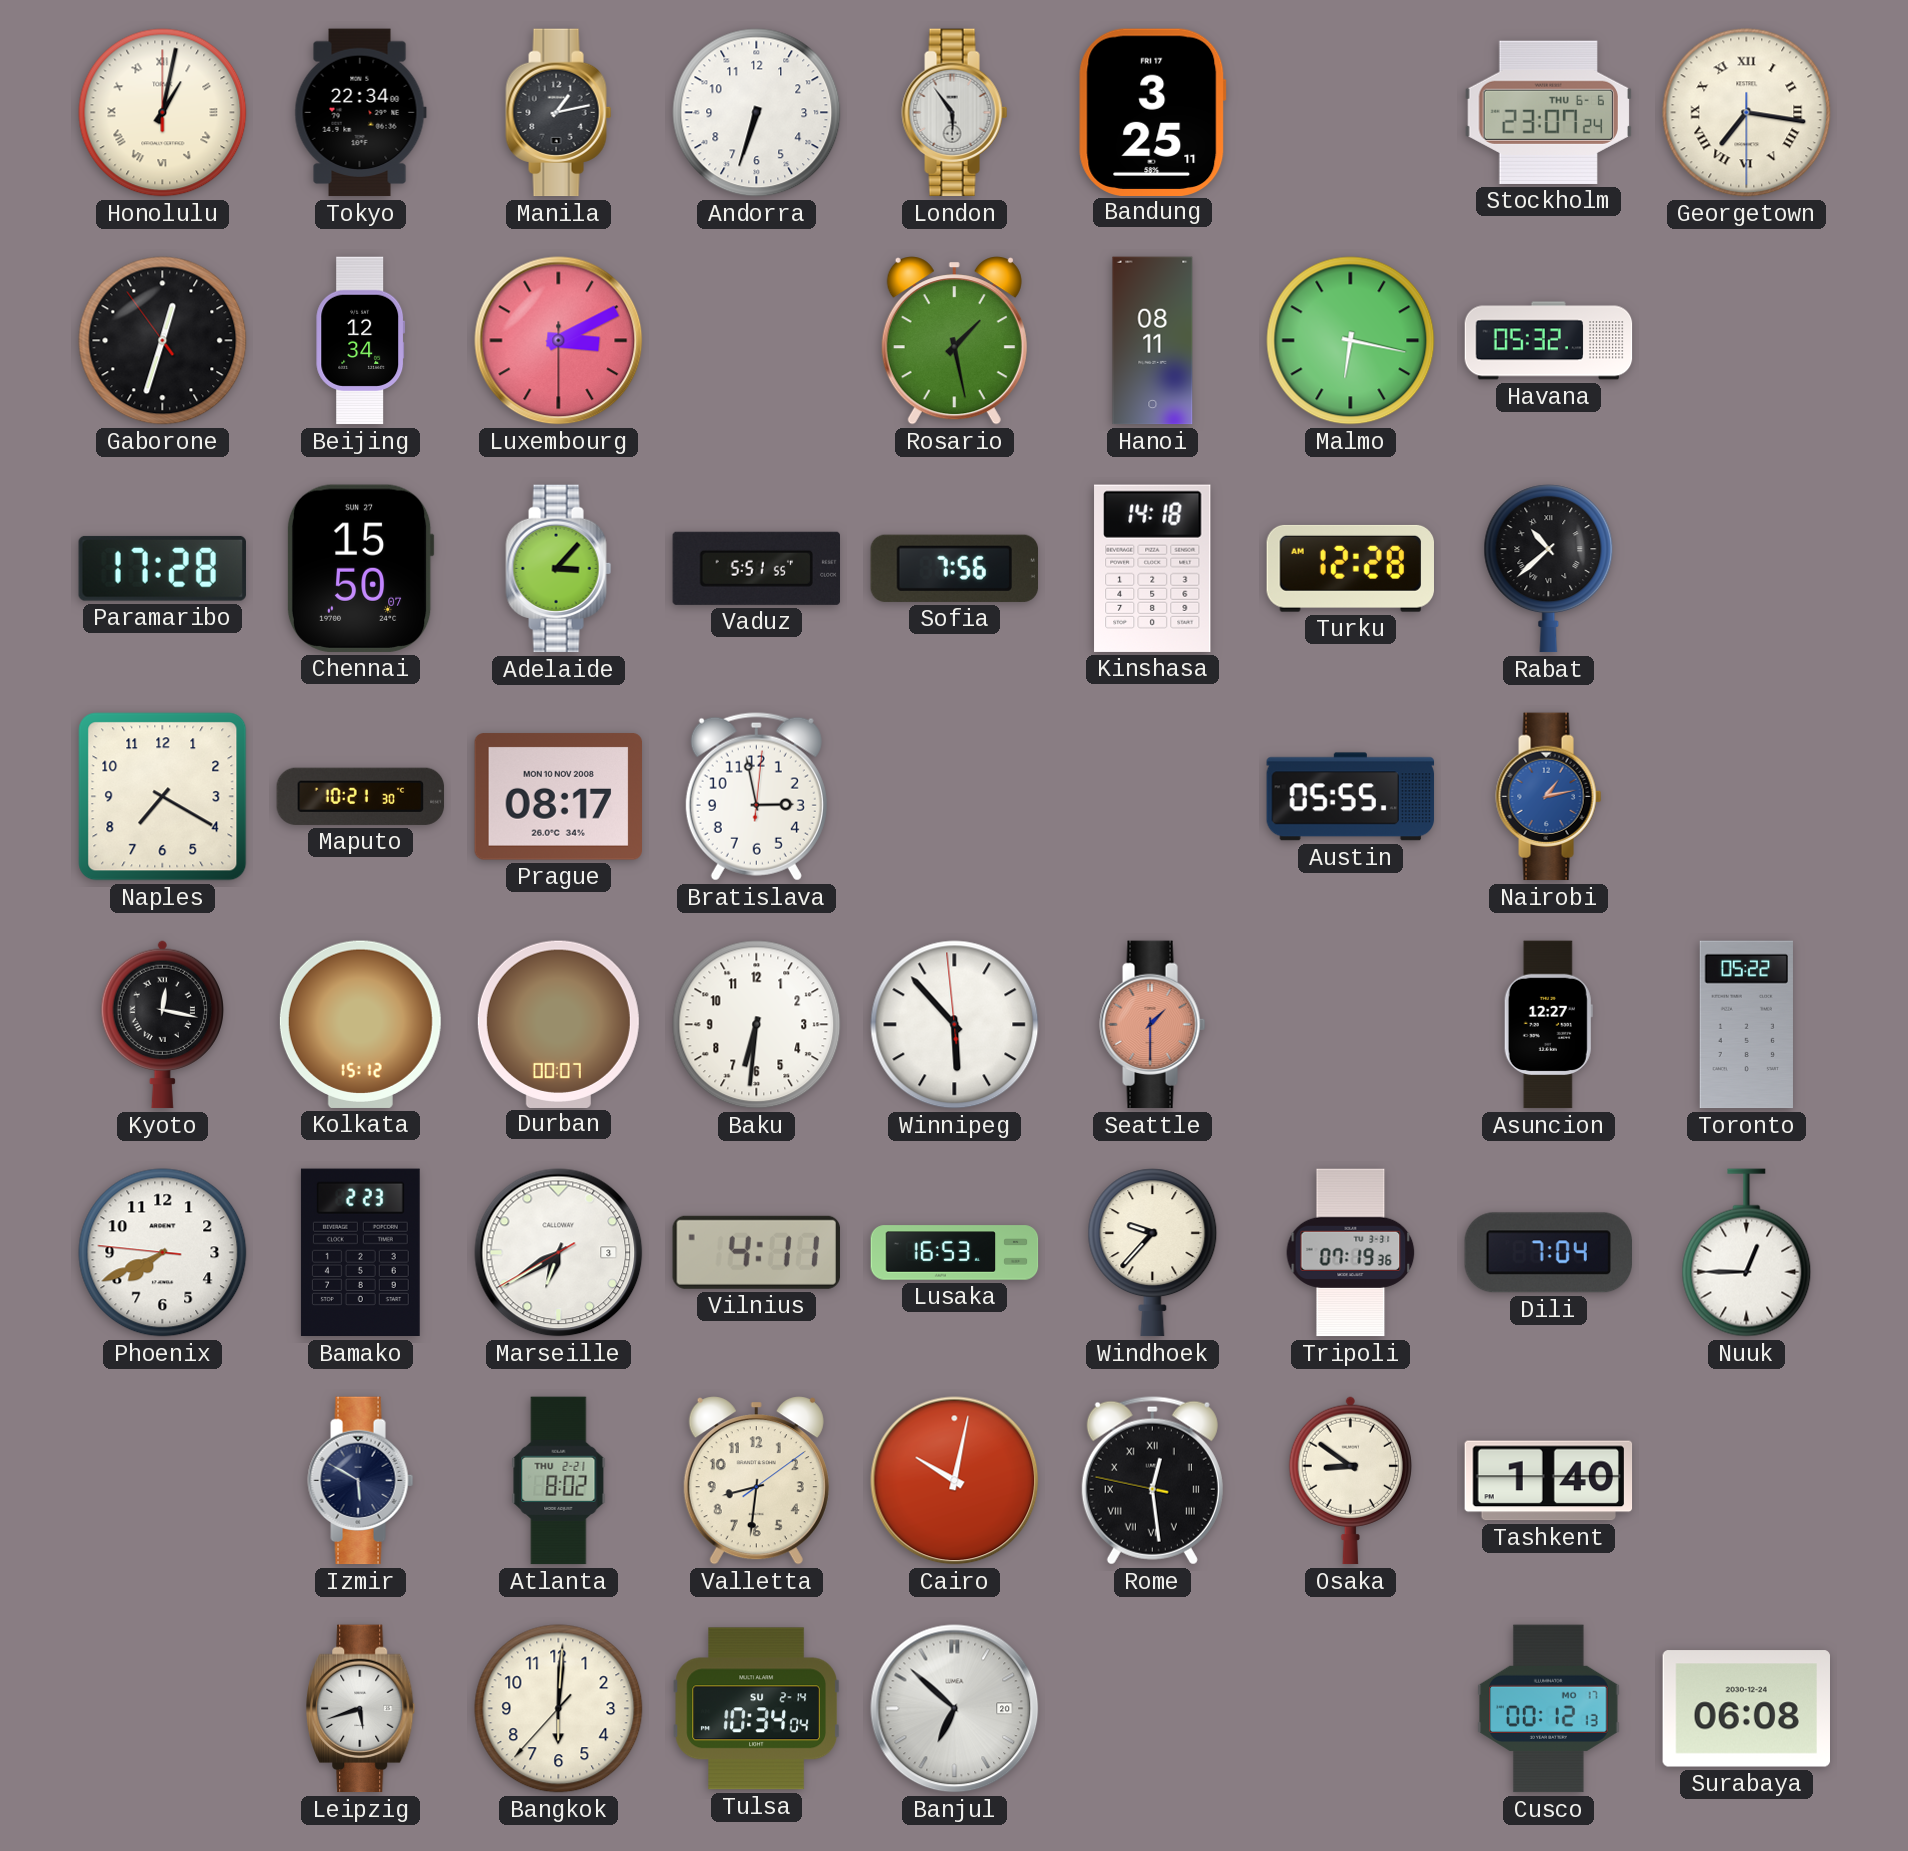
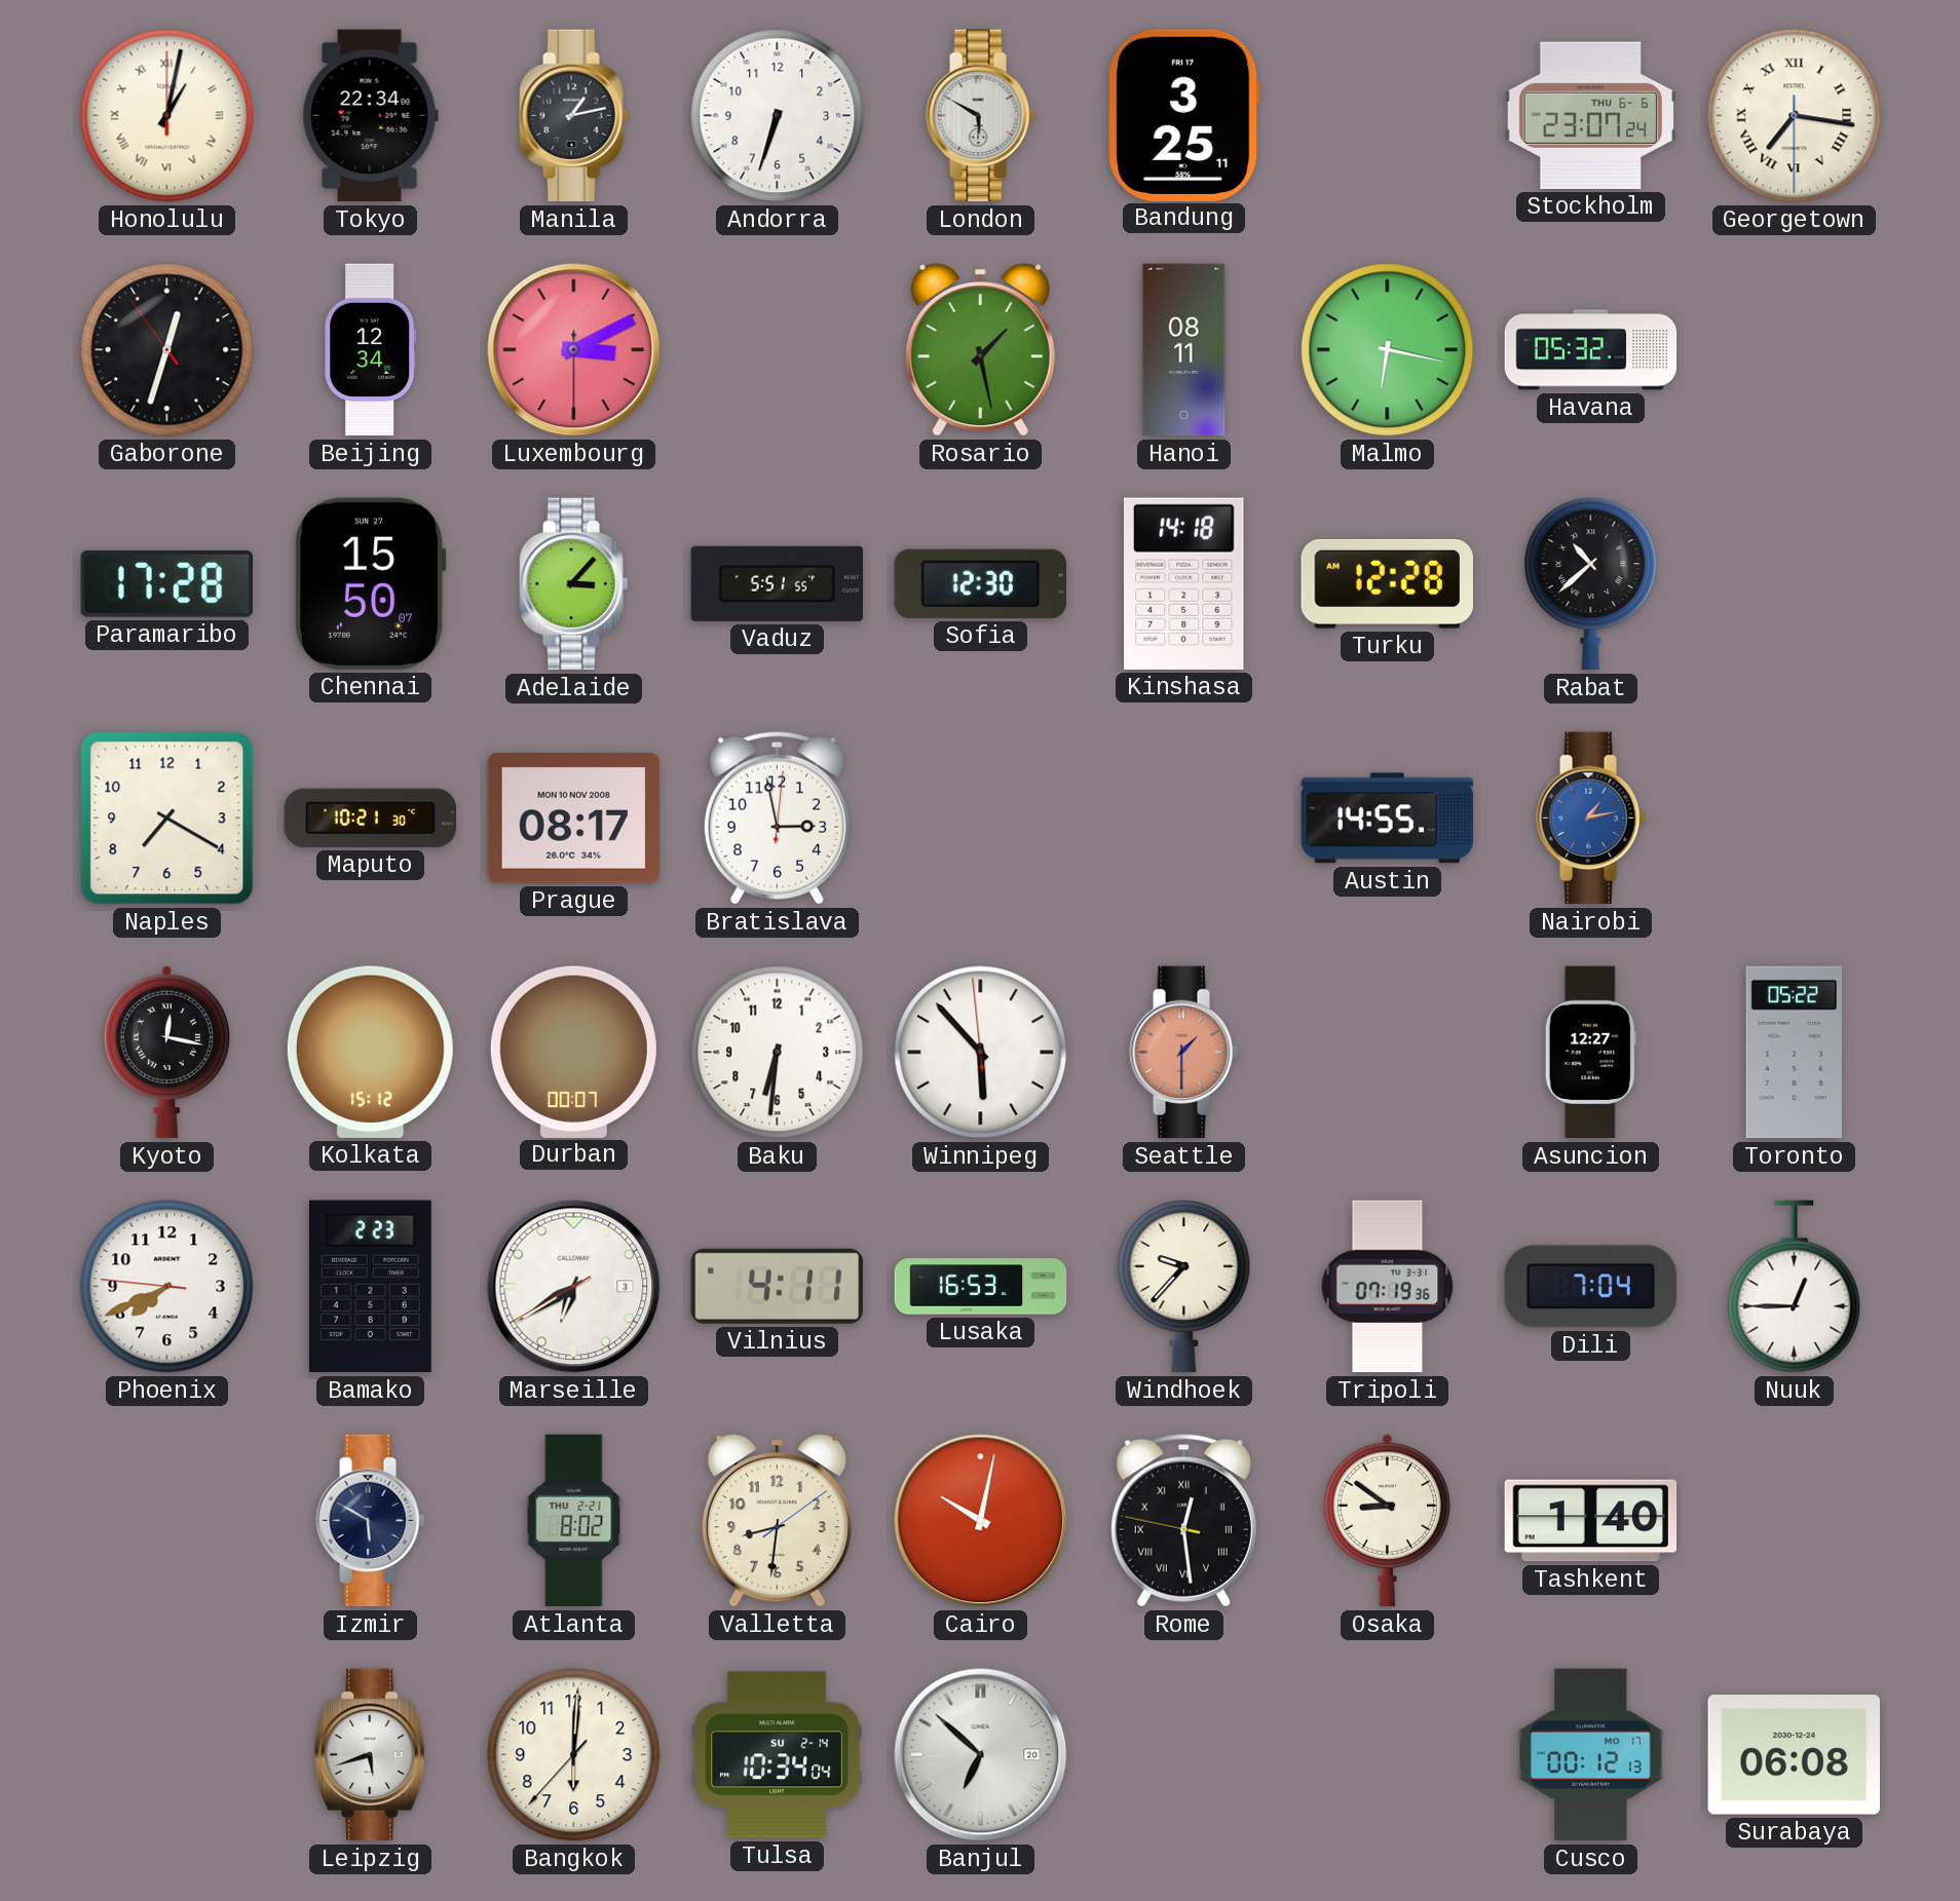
London: 5:54 -> 5:50
Sofia: 7:56 -> 12:30
Austin: 05:55 -> 14:55
